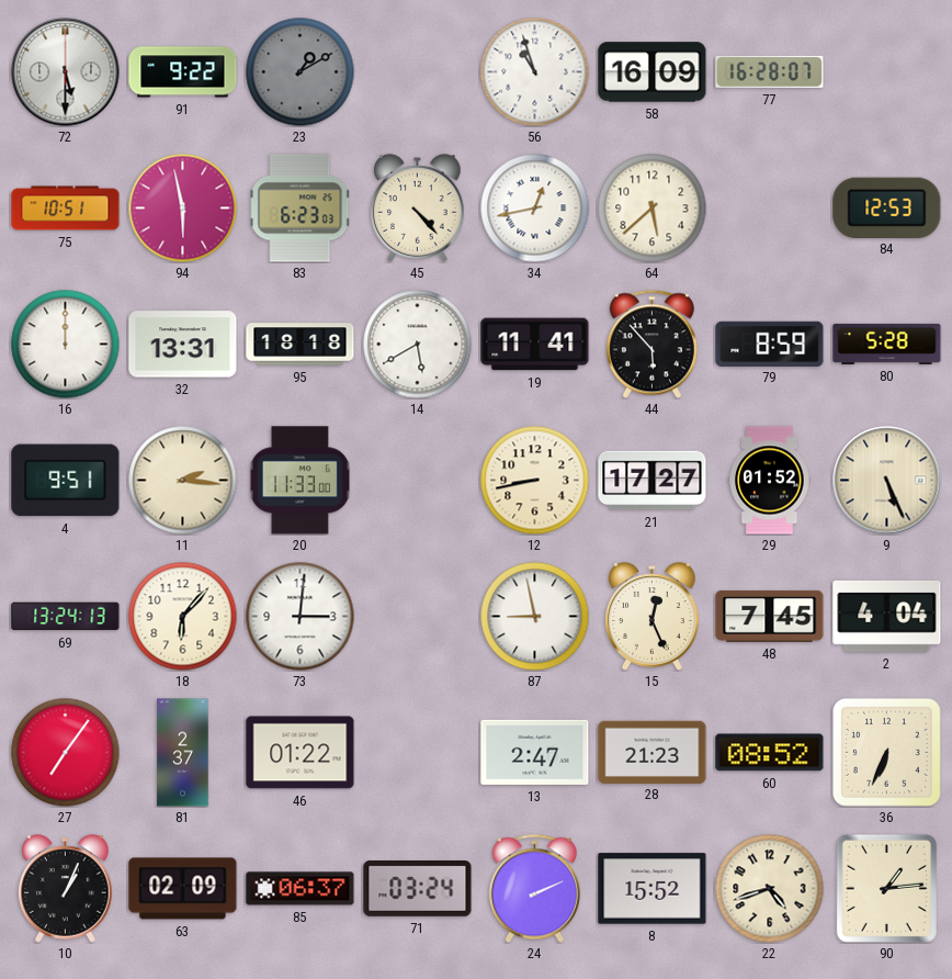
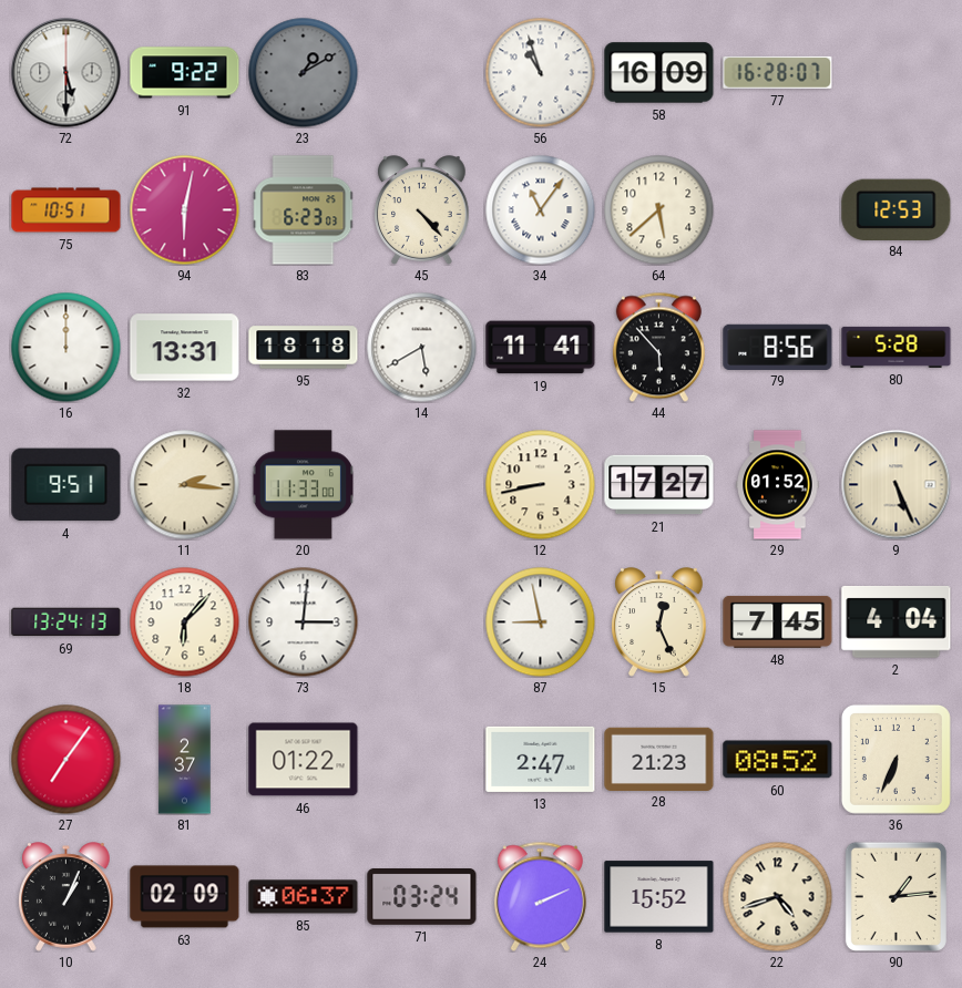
94: 5:58 -> 6:02
34: 12:43 -> 11:06
79: 8:59 -> 8:56
